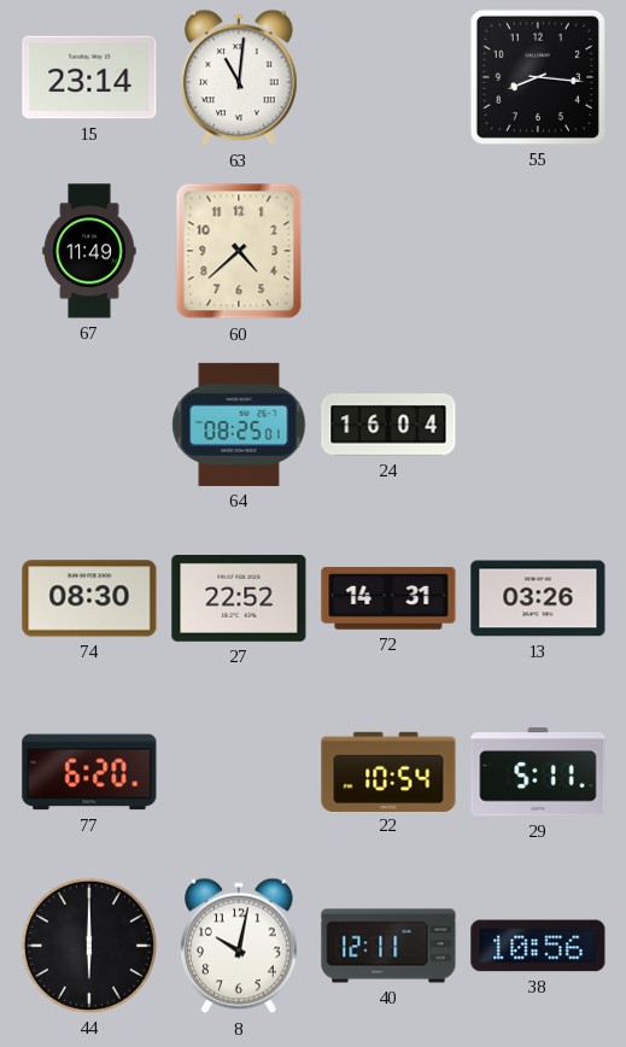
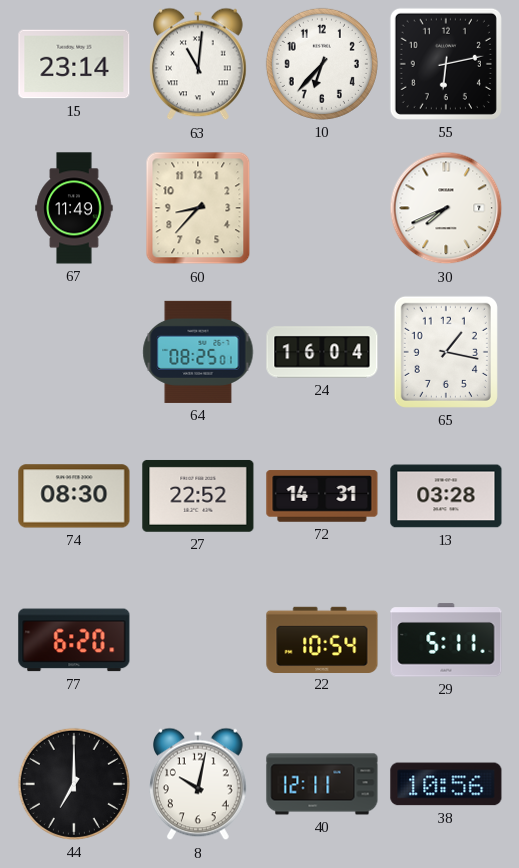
10: none -> 6:37
55: 8:16 -> 6:13
60: 4:38 -> 8:37
30: none -> 7:41
65: none -> 1:17
13: 03:26 -> 03:28
44: 6:00 -> 7:00
